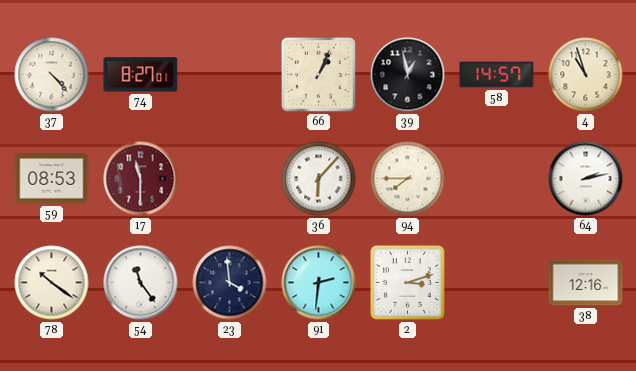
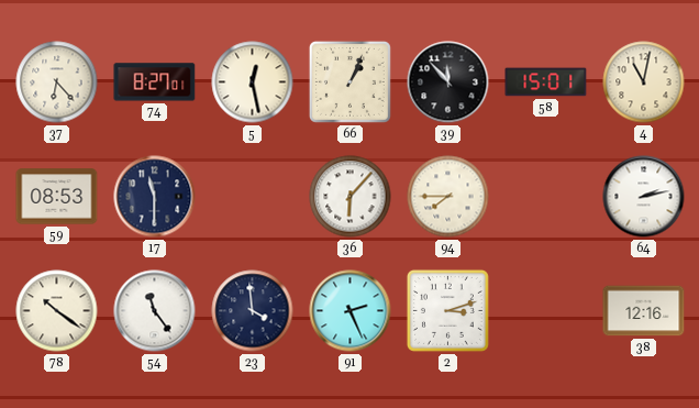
37: 4:23 -> 6:23
5: none -> 12:28
39: 12:58 -> 11:53
58: 14:57 -> 15:01
4: 10:57 -> 11:02
17 dial: burgundy -> navy
91: 2:31 -> 2:26
